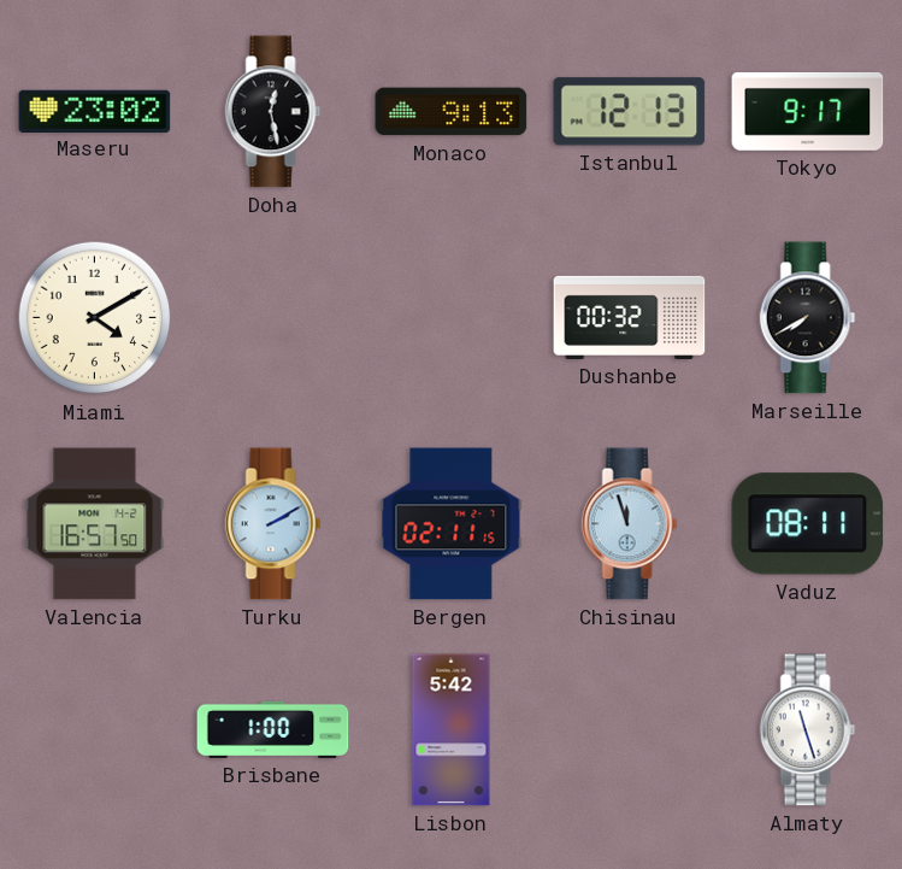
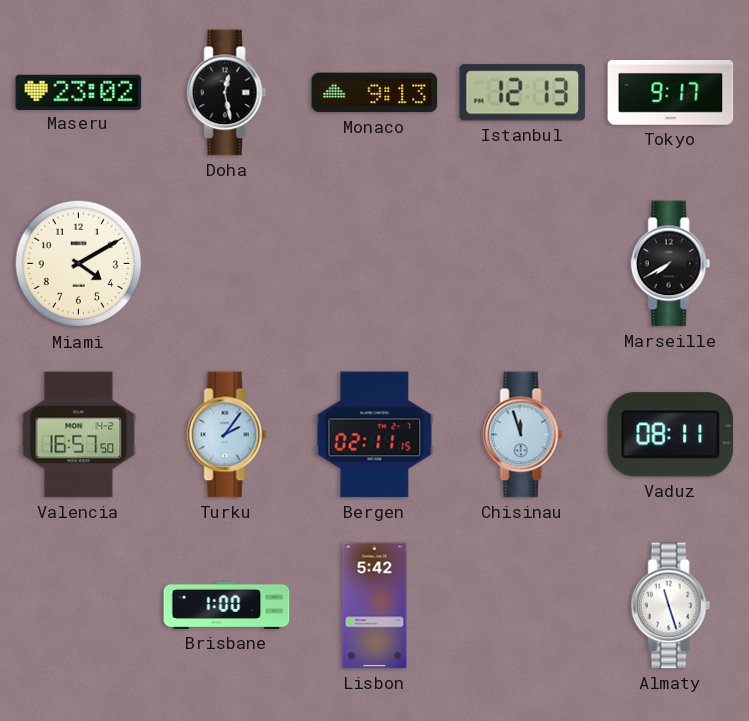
Dushanbe: 00:32 -> none
Turku: 2:10 -> 2:06
